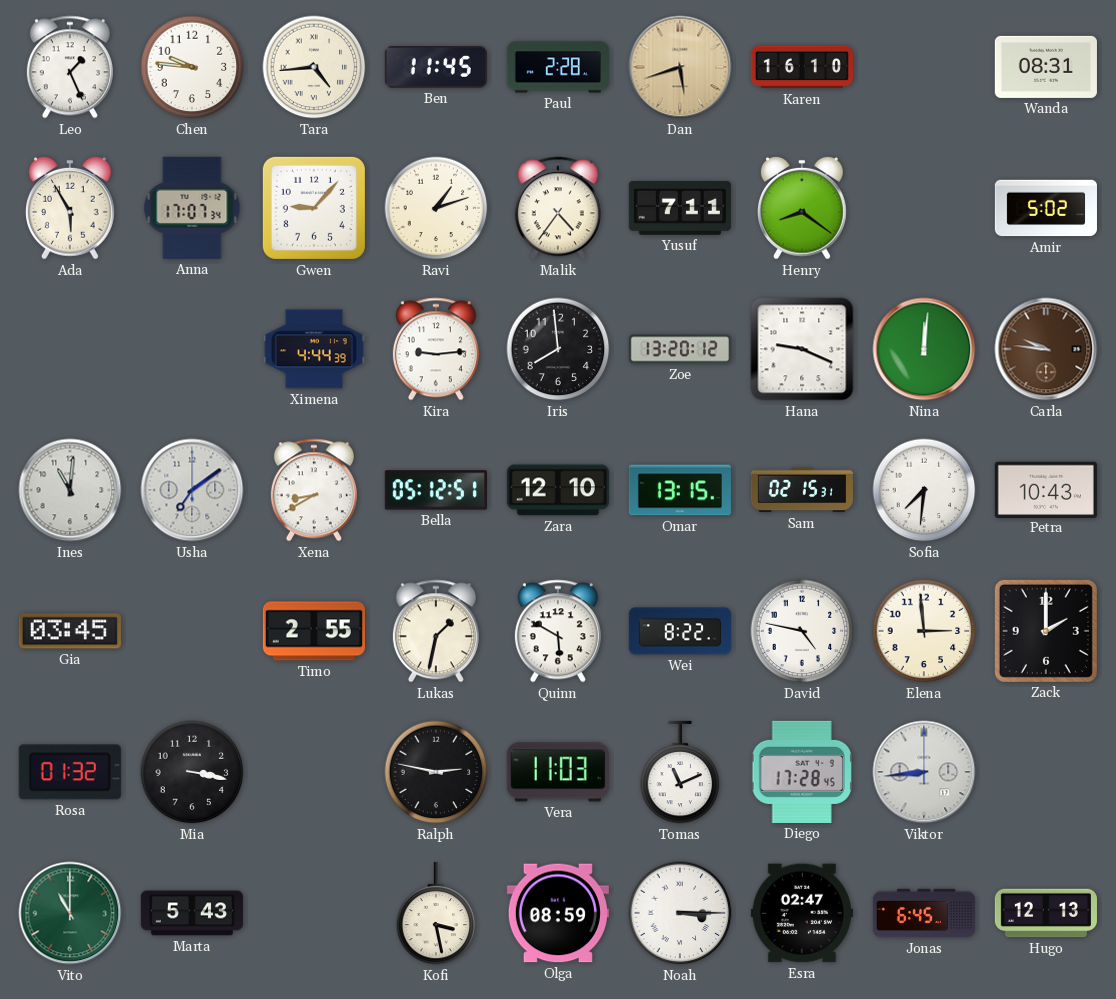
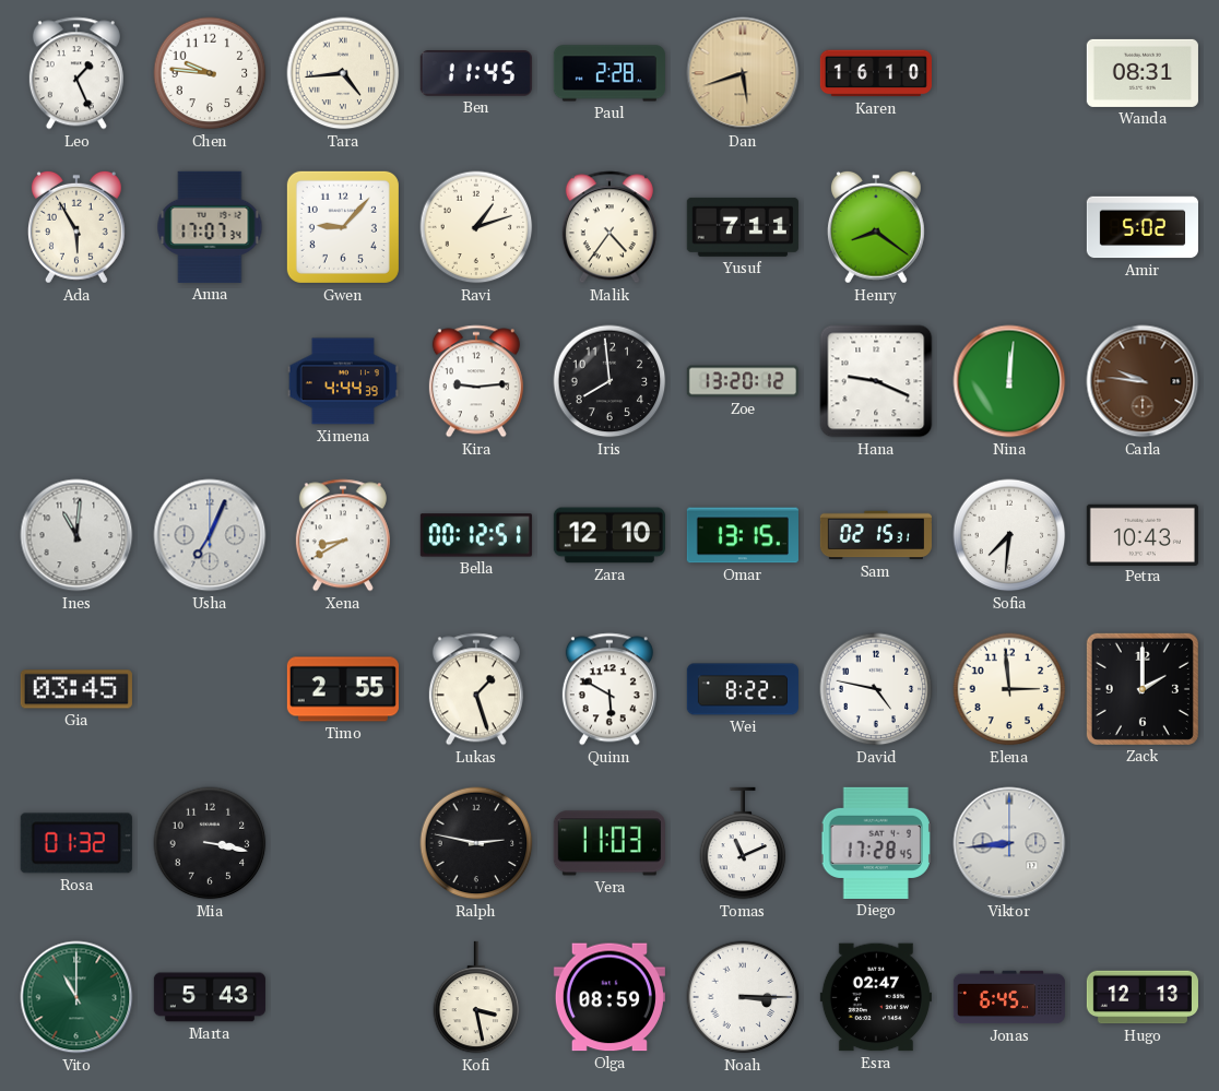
Usha: 7:09 -> 7:04
Bella: 05:12 -> 00:12
Lukas: 1:32 -> 1:27
